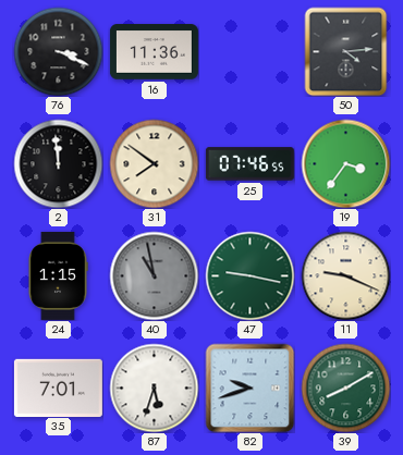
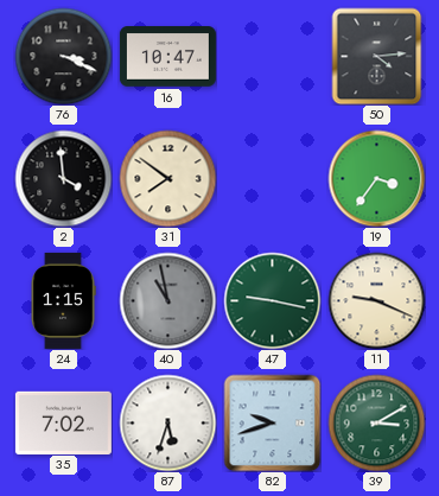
16: 11:36 -> 10:47
2: 11:59 -> 3:59
25: 07:46 -> none
35: 7:01 -> 7:02
39: 8:10 -> 3:10
